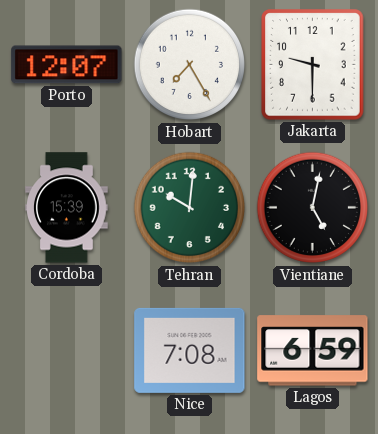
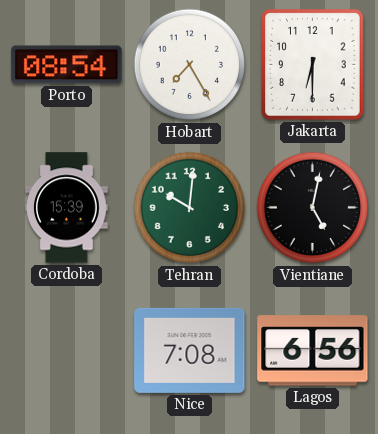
Porto: 12:07 -> 08:54
Jakarta: 9:30 -> 6:30
Lagos: 6:59 -> 6:56
